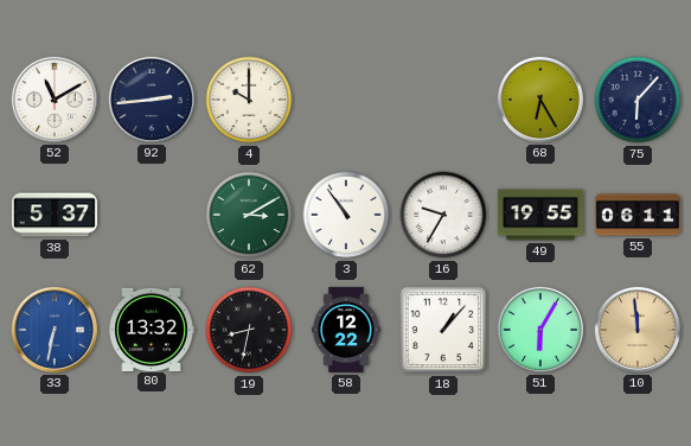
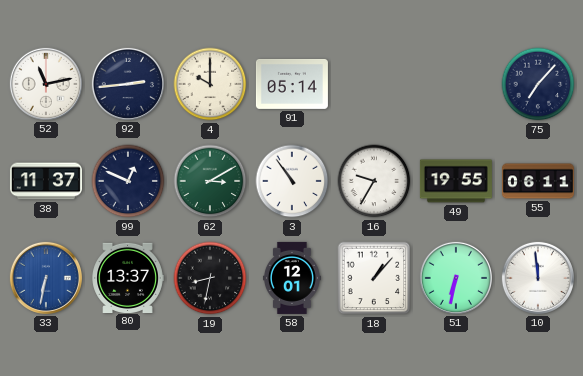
52: 11:10 -> 11:13
91: none -> 05:14
68: 6:25 -> none
75: 6:07 -> 7:07
38: 5:37 -> 11:37
99: none -> 12:49
80: 13:32 -> 13:37
58: 12:22 -> 12:01
51: 6:05 -> 6:32
10 dial: champagne -> white
